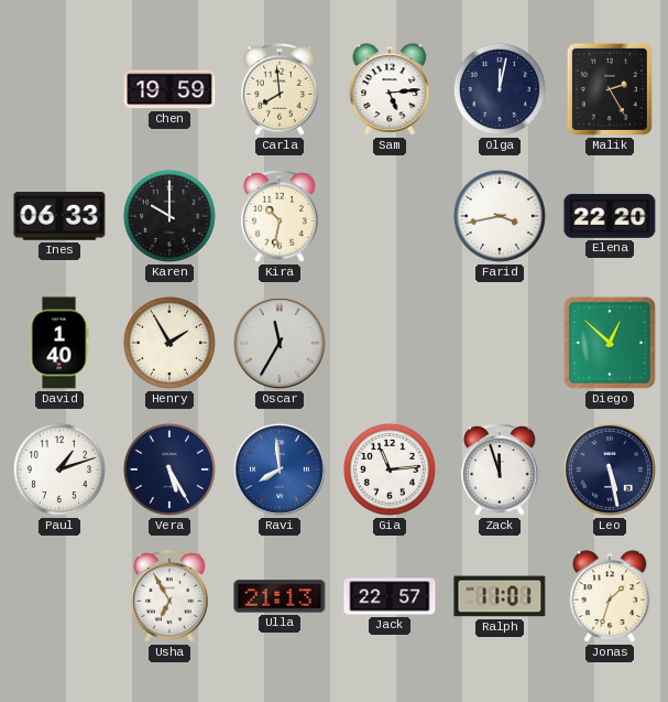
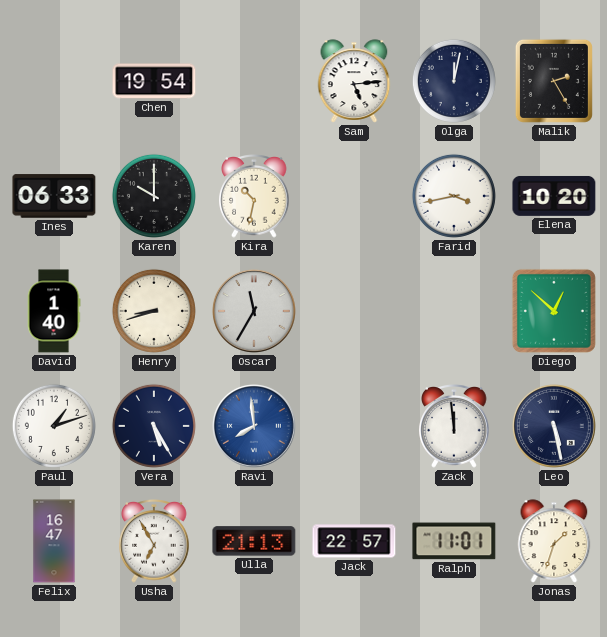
Chen: 19:59 -> 19:54
Carla: 7:59 -> none
Elena: 22:20 -> 10:20
Henry: 1:55 -> 8:42
Gia: 11:14 -> none
Zack: 11:57 -> 11:59
Felix: none -> 16:47
